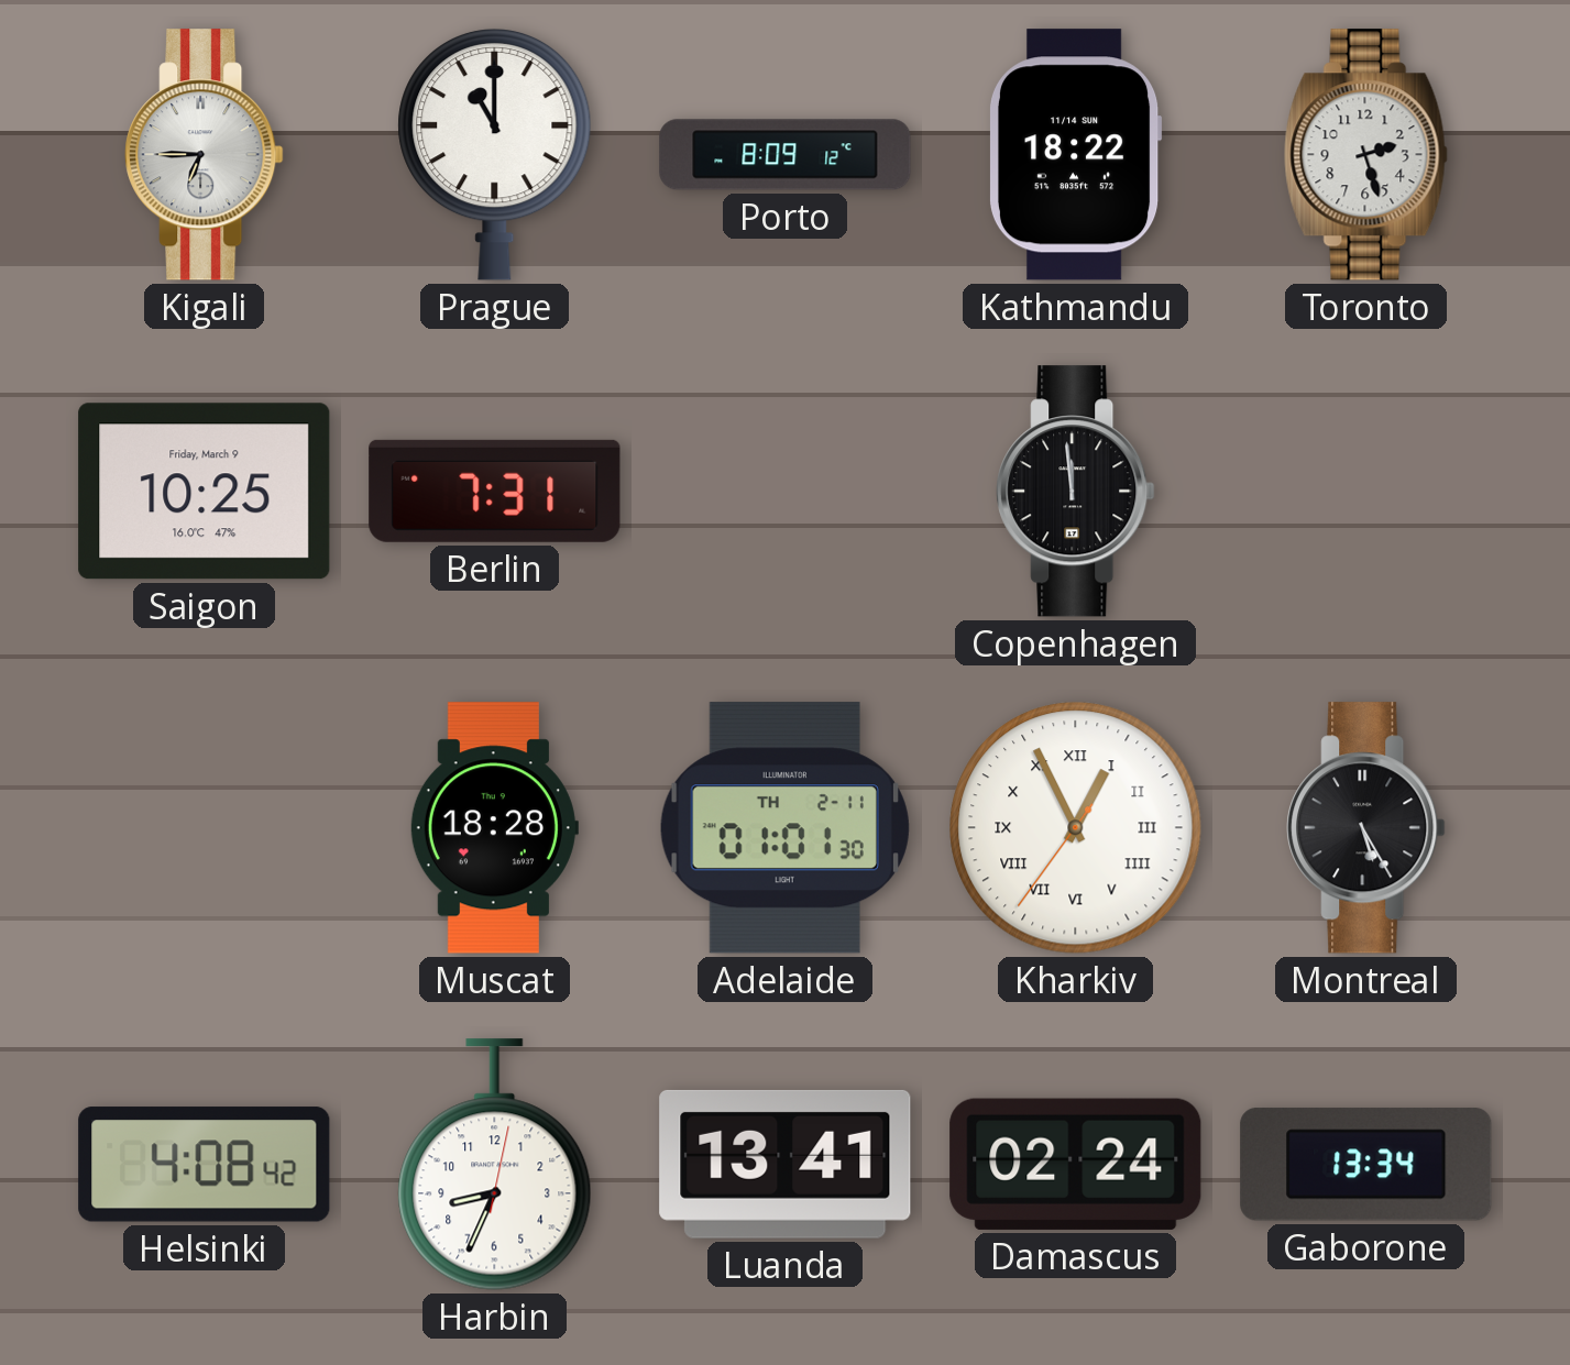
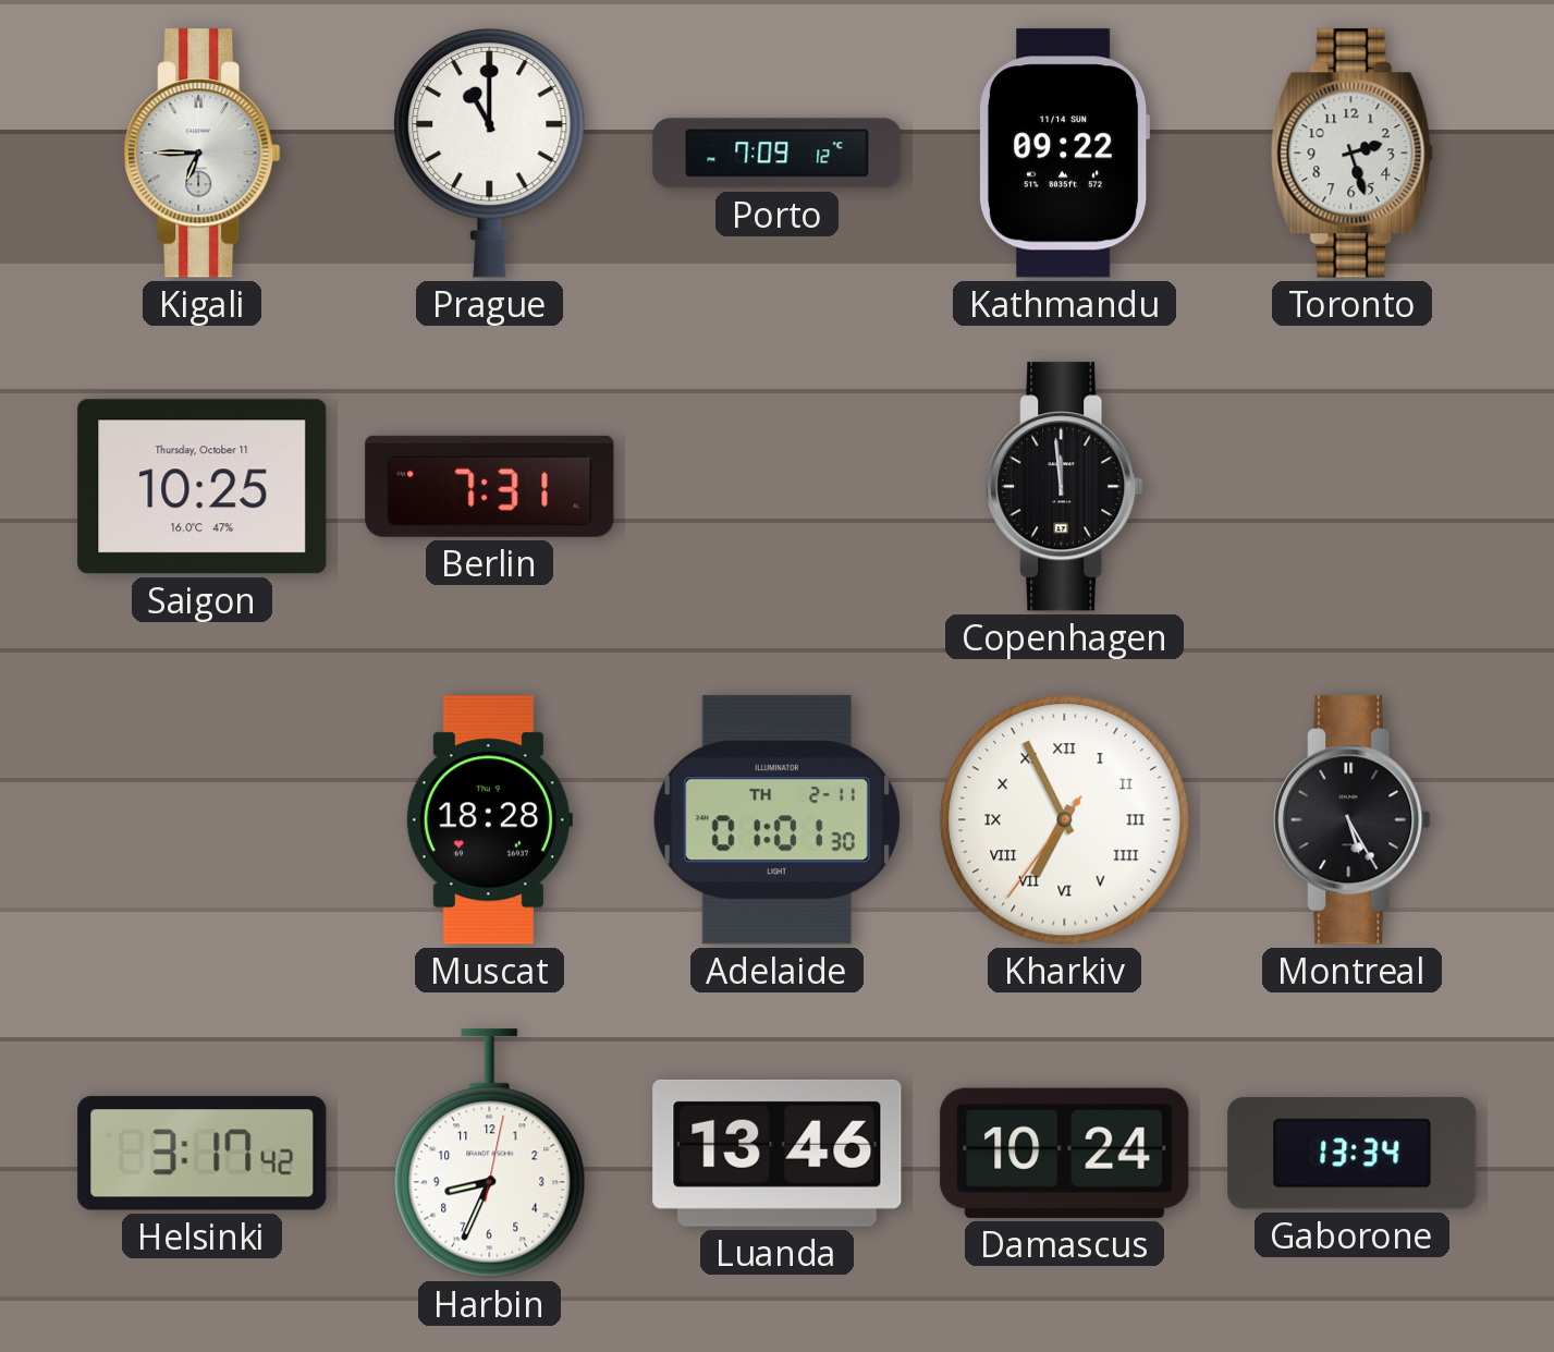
Porto: 8:09 -> 7:09
Kathmandu: 18:22 -> 09:22
Saigon date: Friday, March 9 -> Thursday, October 11
Kharkiv: 12:55 -> 6:55
Helsinki: 4:08 -> 3:17
Luanda: 13:41 -> 13:46
Damascus: 02:24 -> 10:24
